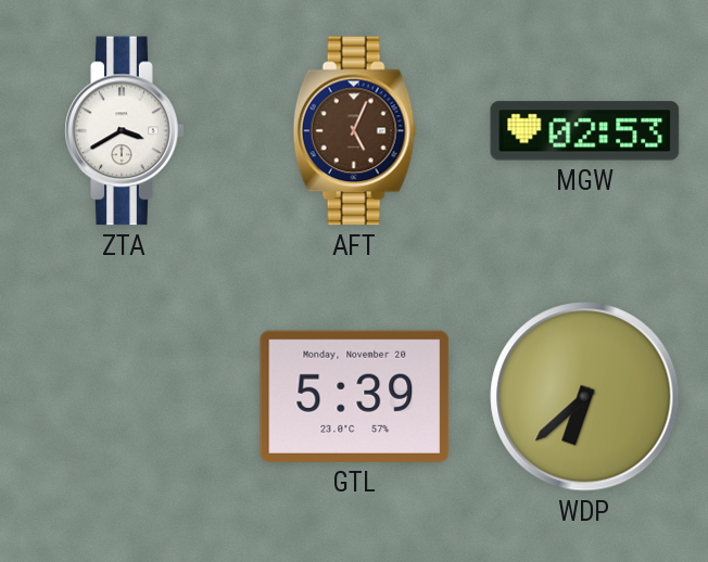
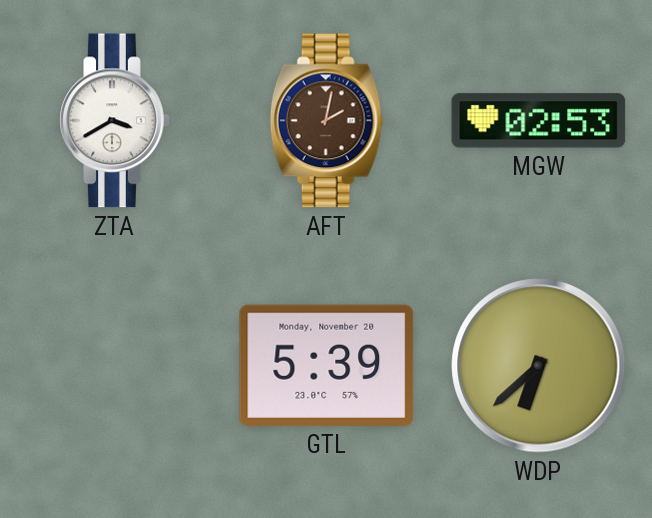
AFT: 5:04 -> 2:02
